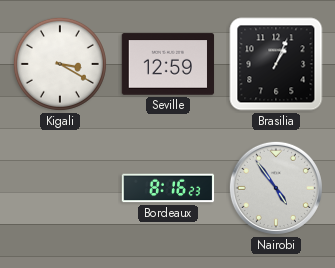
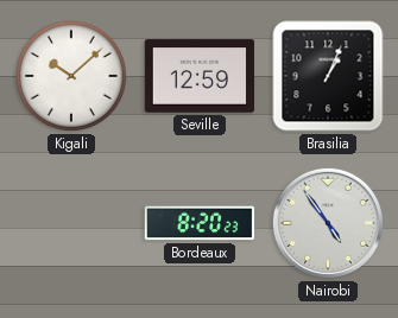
Kigali: 3:20 -> 10:08
Bordeaux: 8:16 -> 8:20
